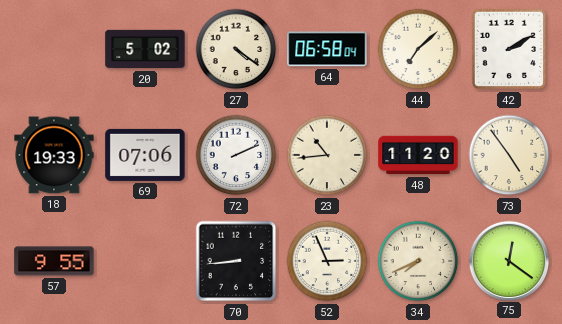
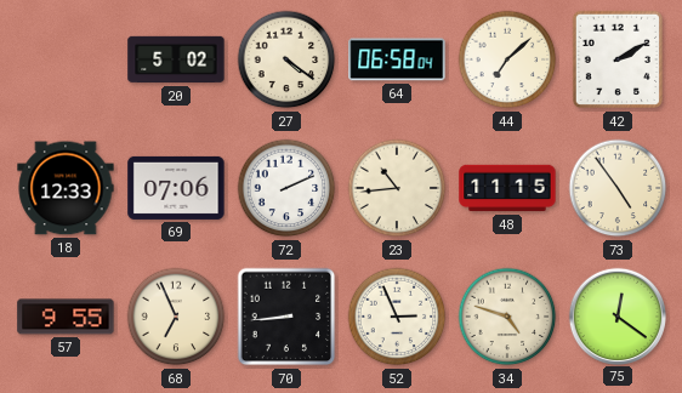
18: 19:33 -> 12:33
48: 11:20 -> 11:15
68: none -> 6:56
34: 7:41 -> 4:48
